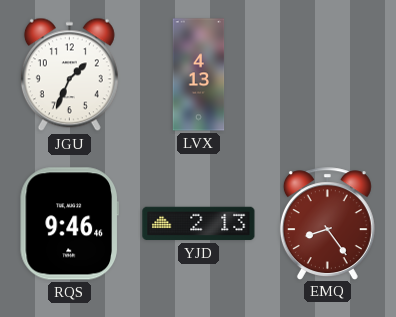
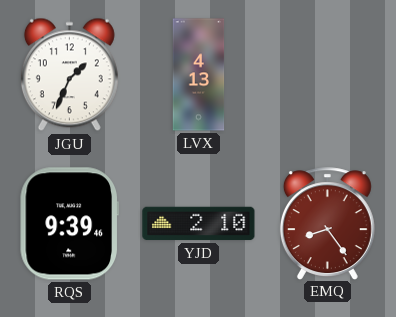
RQS: 9:46 -> 9:39
YJD: 2:13 -> 2:10
